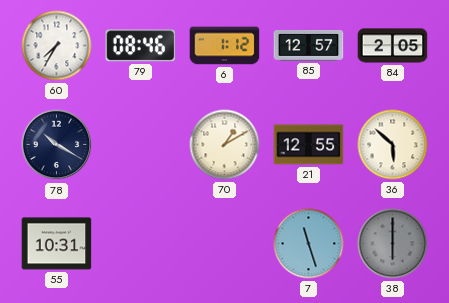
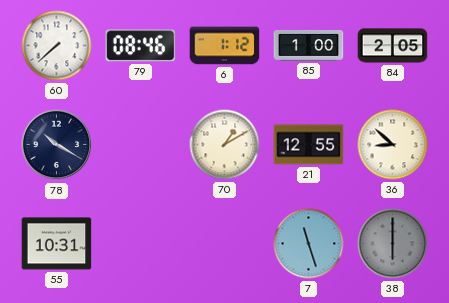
60: 7:35 -> 7:38
85: 12:57 -> 1:00
36: 5:52 -> 8:52
